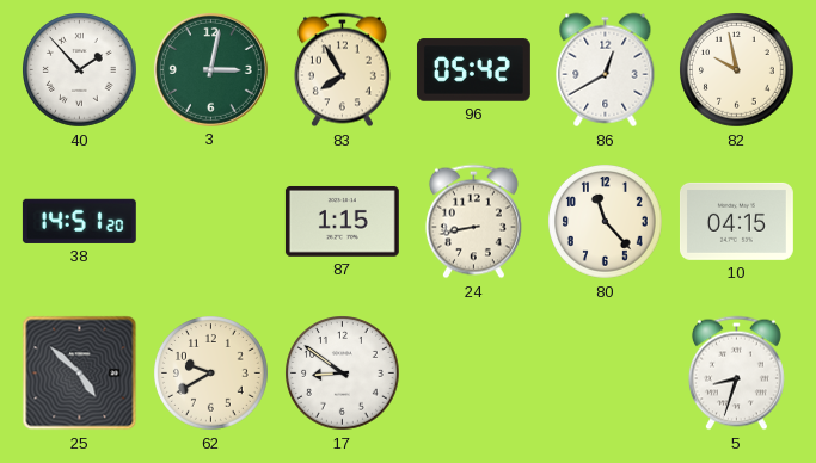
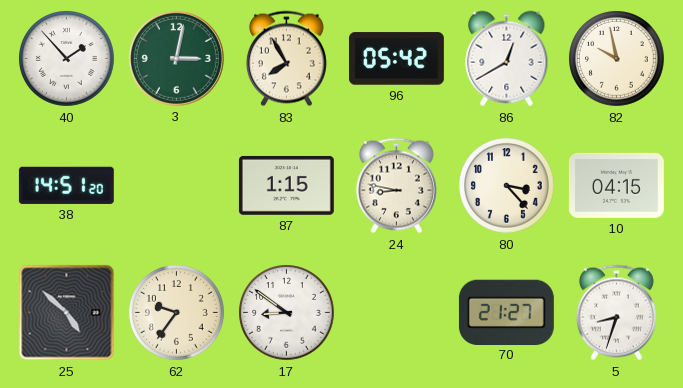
24: 8:43 -> 8:47
80: 11:23 -> 3:23
62: 9:40 -> 9:36
70: none -> 21:27
